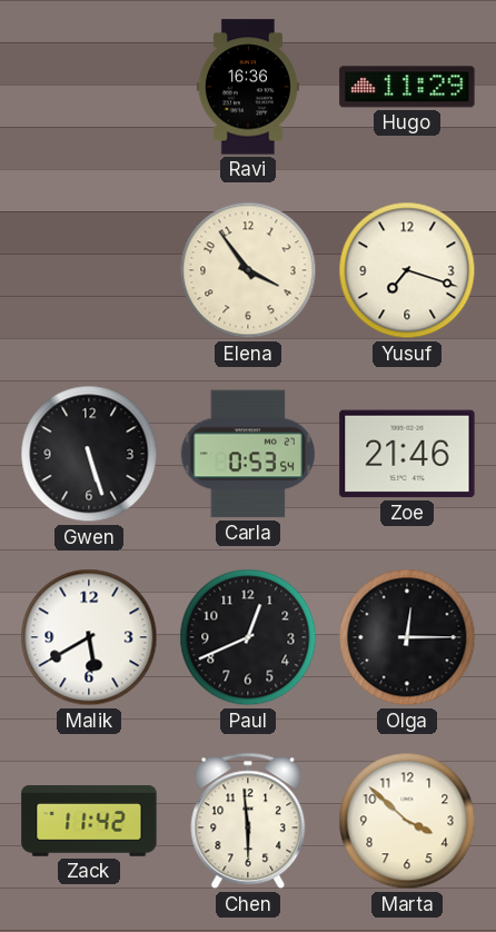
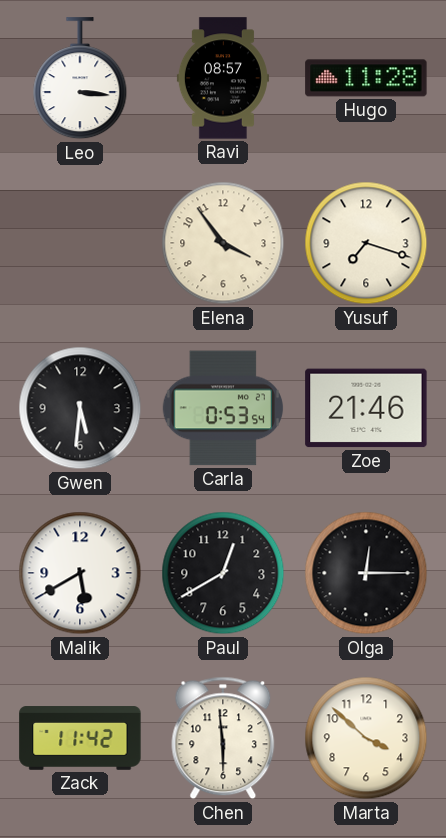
Leo: none -> 3:16
Ravi: 16:36 -> 08:57
Hugo: 11:29 -> 11:28
Gwen: 5:27 -> 5:31
Paul: 12:41 -> 12:40
